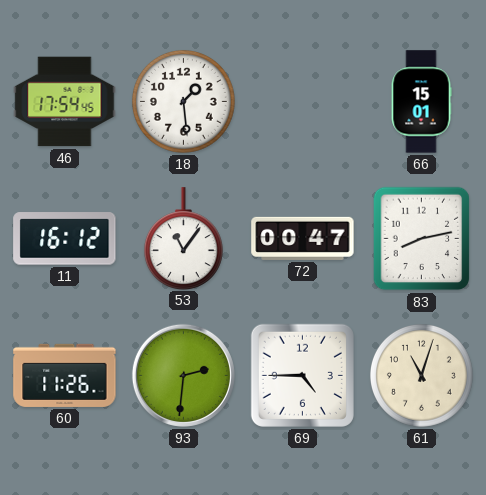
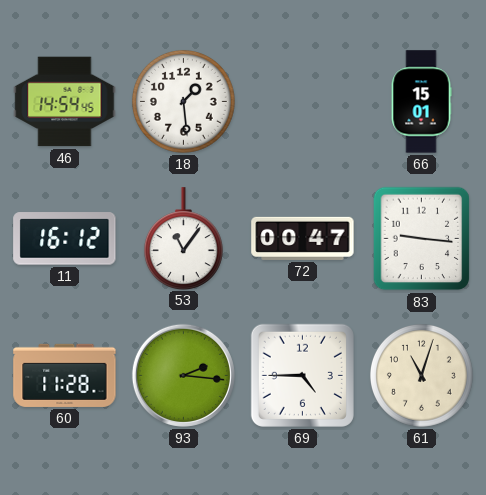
46: 17:54 -> 14:54
83: 8:13 -> 9:16
60: 11:26 -> 11:28
93: 2:31 -> 2:16
